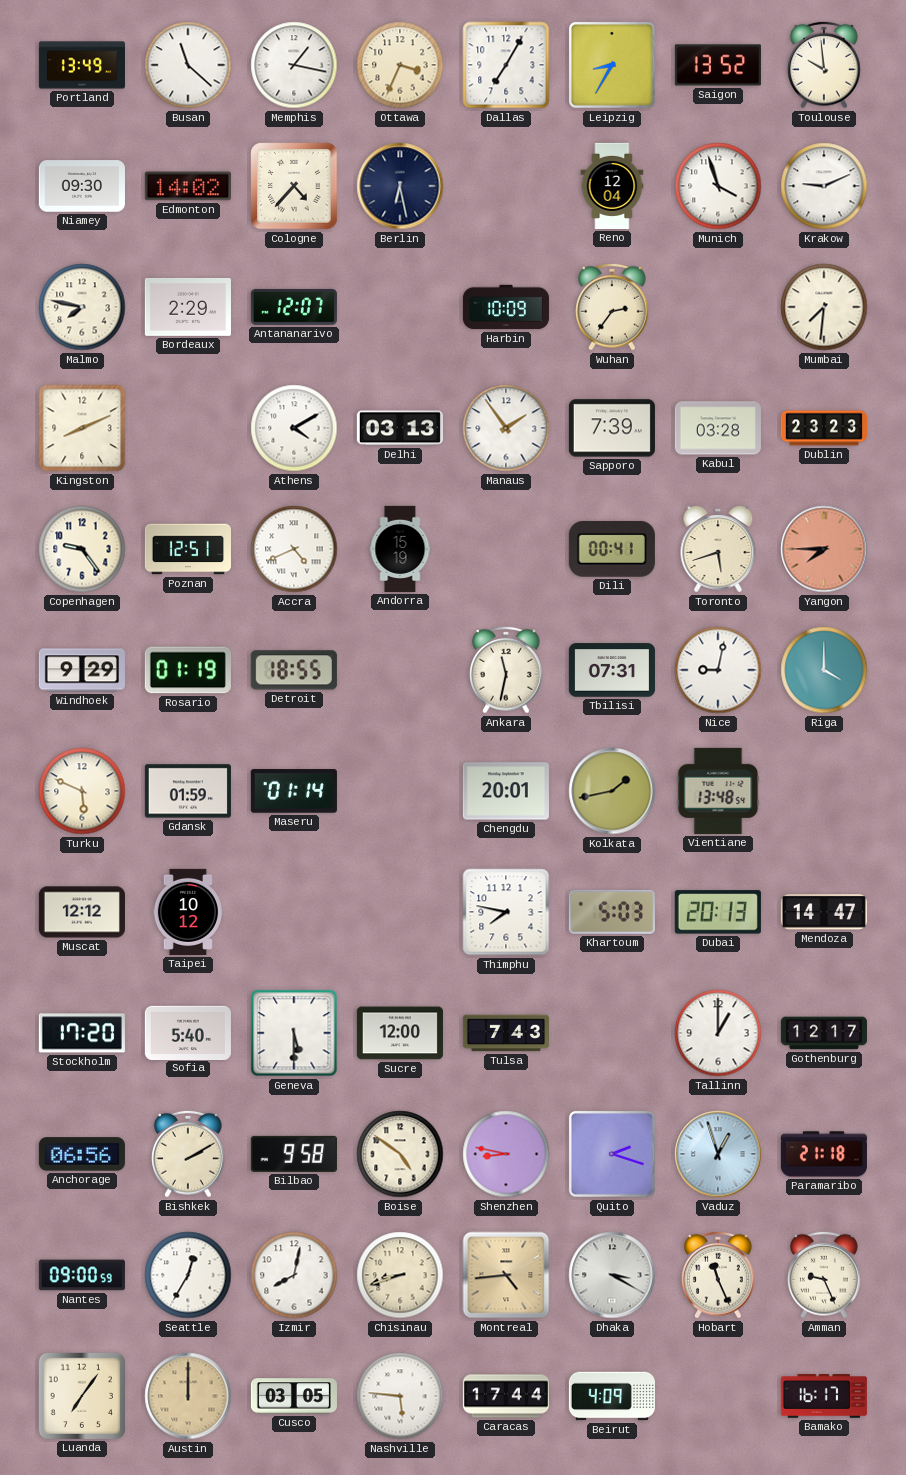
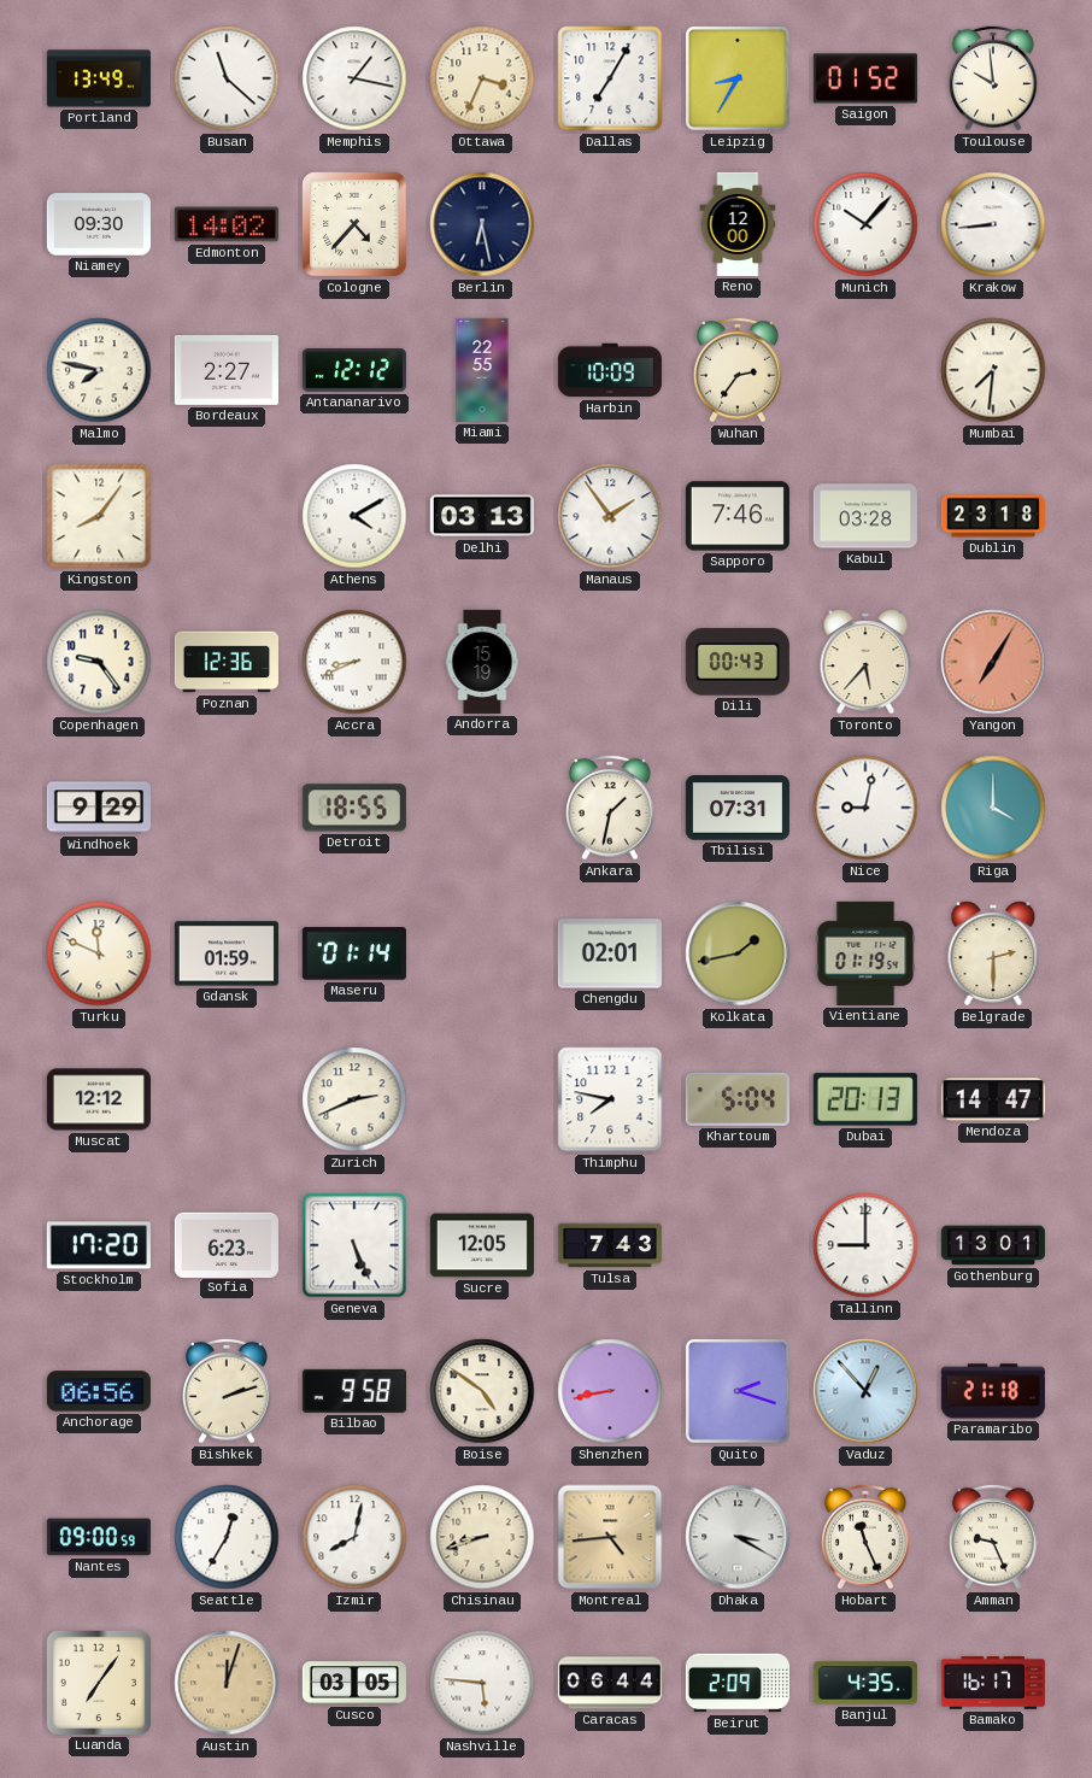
Saigon: 13:52 -> 01:52
Reno: 12:04 -> 12:00
Munich: 3:57 -> 10:07
Krakow: 9:11 -> 8:44
Bordeaux: 2:29 -> 2:27
Antananarivo: 12:07 -> 12:12
Miami: none -> 22:55
Kingston: 8:11 -> 8:06
Sapporo: 7:39 -> 7:46
Dublin: 23:23 -> 23:18
Poznan: 12:51 -> 12:36
Accra: 4:41 -> 8:41
Dili: 00:41 -> 00:43
Toronto: 5:42 -> 5:37
Yangon: 7:45 -> 7:05
Rosario: 01:19 -> none
Ankara: 11:32 -> 1:32
Turku: 5:49 -> 11:49
Chengdu: 20:01 -> 02:01
Vientiane: 13:48 -> 01:19
Belgrade: none -> 2:30
Taipei: 10:12 -> none
Zurich: none -> 2:41
Khartoum: 5:03 -> 5:04
Sofia: 5:40 -> 6:23
Geneva: 5:30 -> 5:26
Sucre: 12:00 -> 12:05
Tallinn: 1:00 -> 9:00
Gothenburg: 12:17 -> 13:01
Bishkek: 2:10 -> 2:12
Shenzhen: 8:47 -> 8:43
Vaduz: 12:57 -> 12:53
Austin: 12:00 -> 12:03
Caracas: 17:44 -> 06:44
Beirut: 4:09 -> 2:09
Banjul: none -> 4:35
